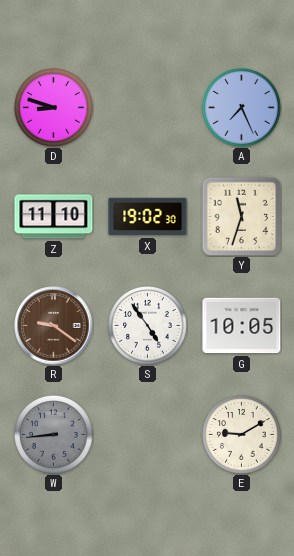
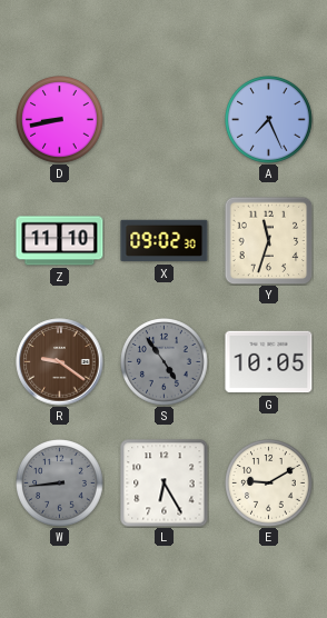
D: 8:48 -> 8:43
X: 19:02 -> 09:02
S dial: white -> grey
L: none -> 6:25
